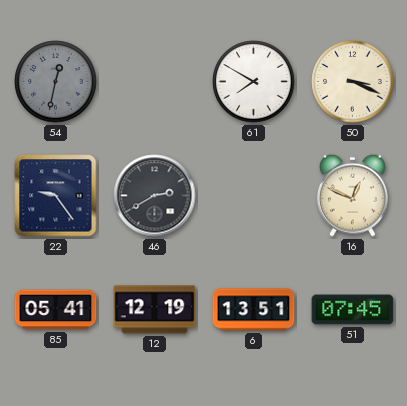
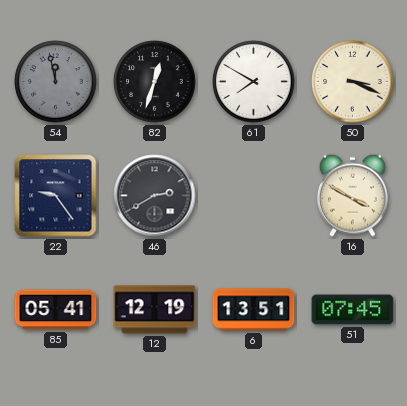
54: 12:32 -> 11:58
82: none -> 12:33
16: 12:49 -> 3:50
